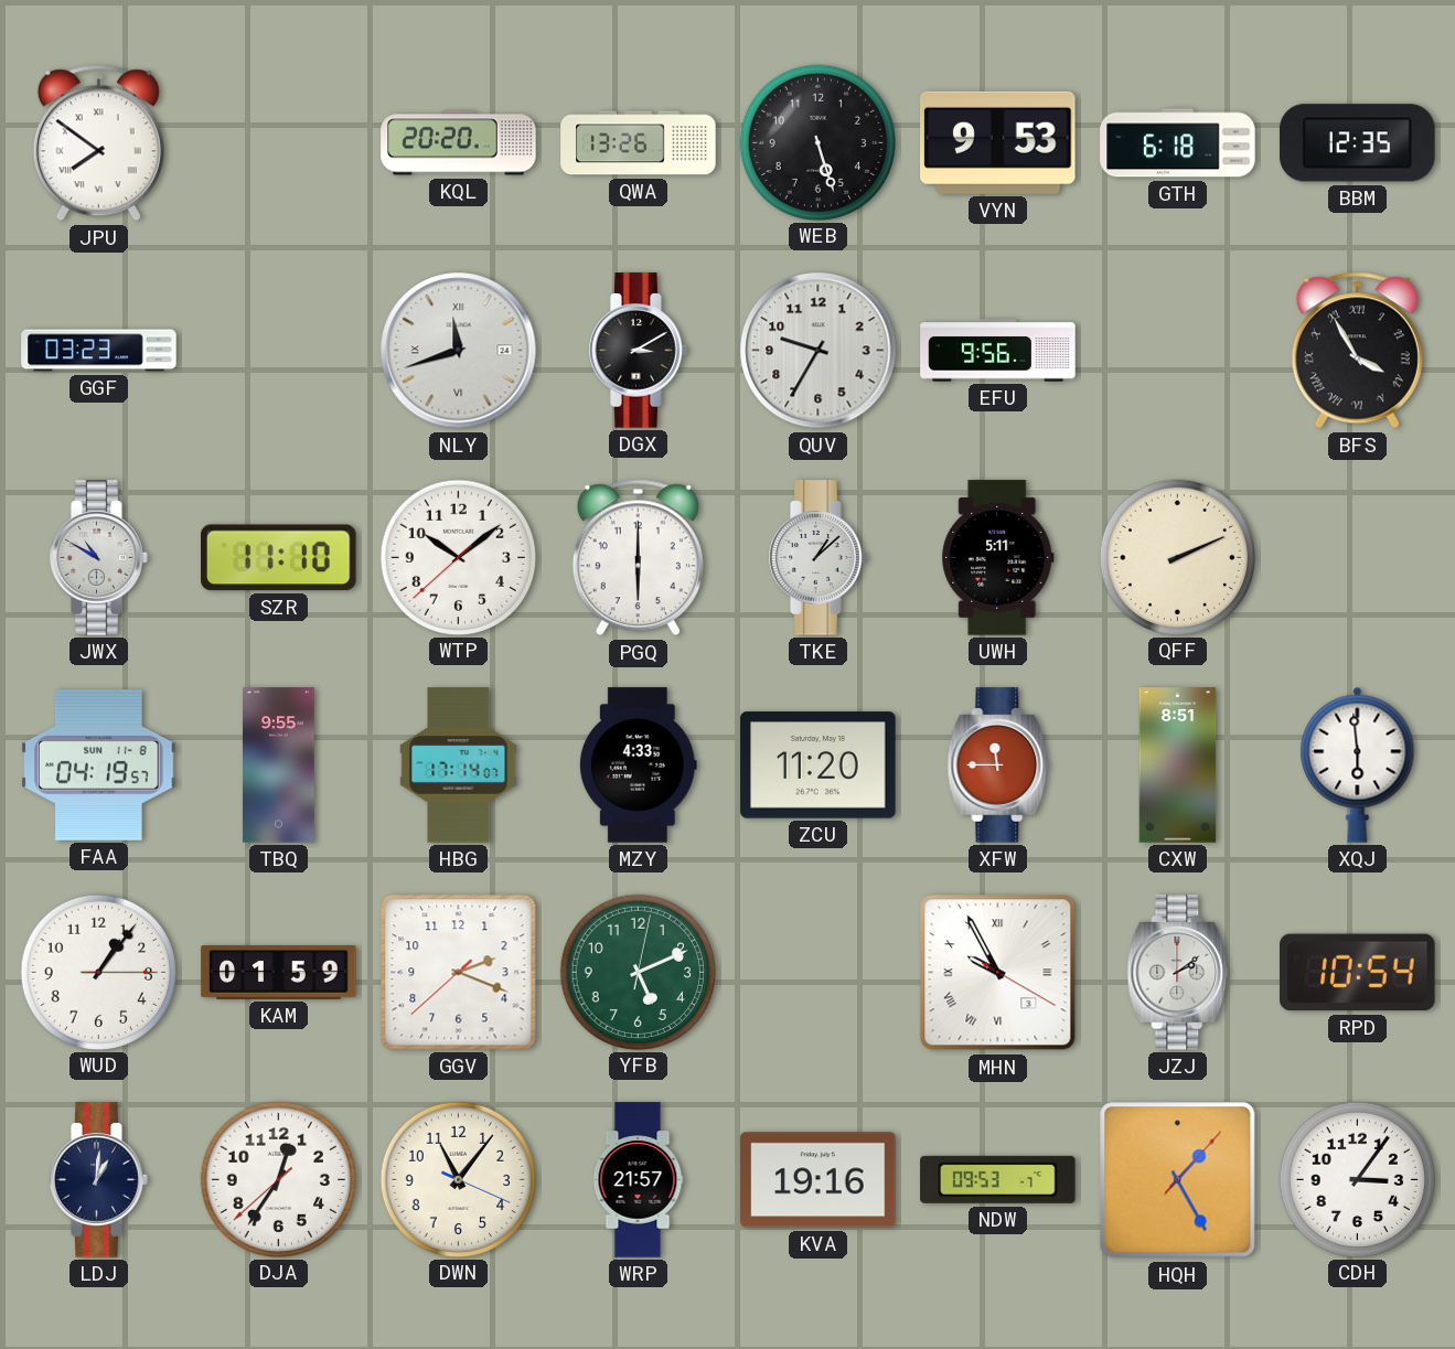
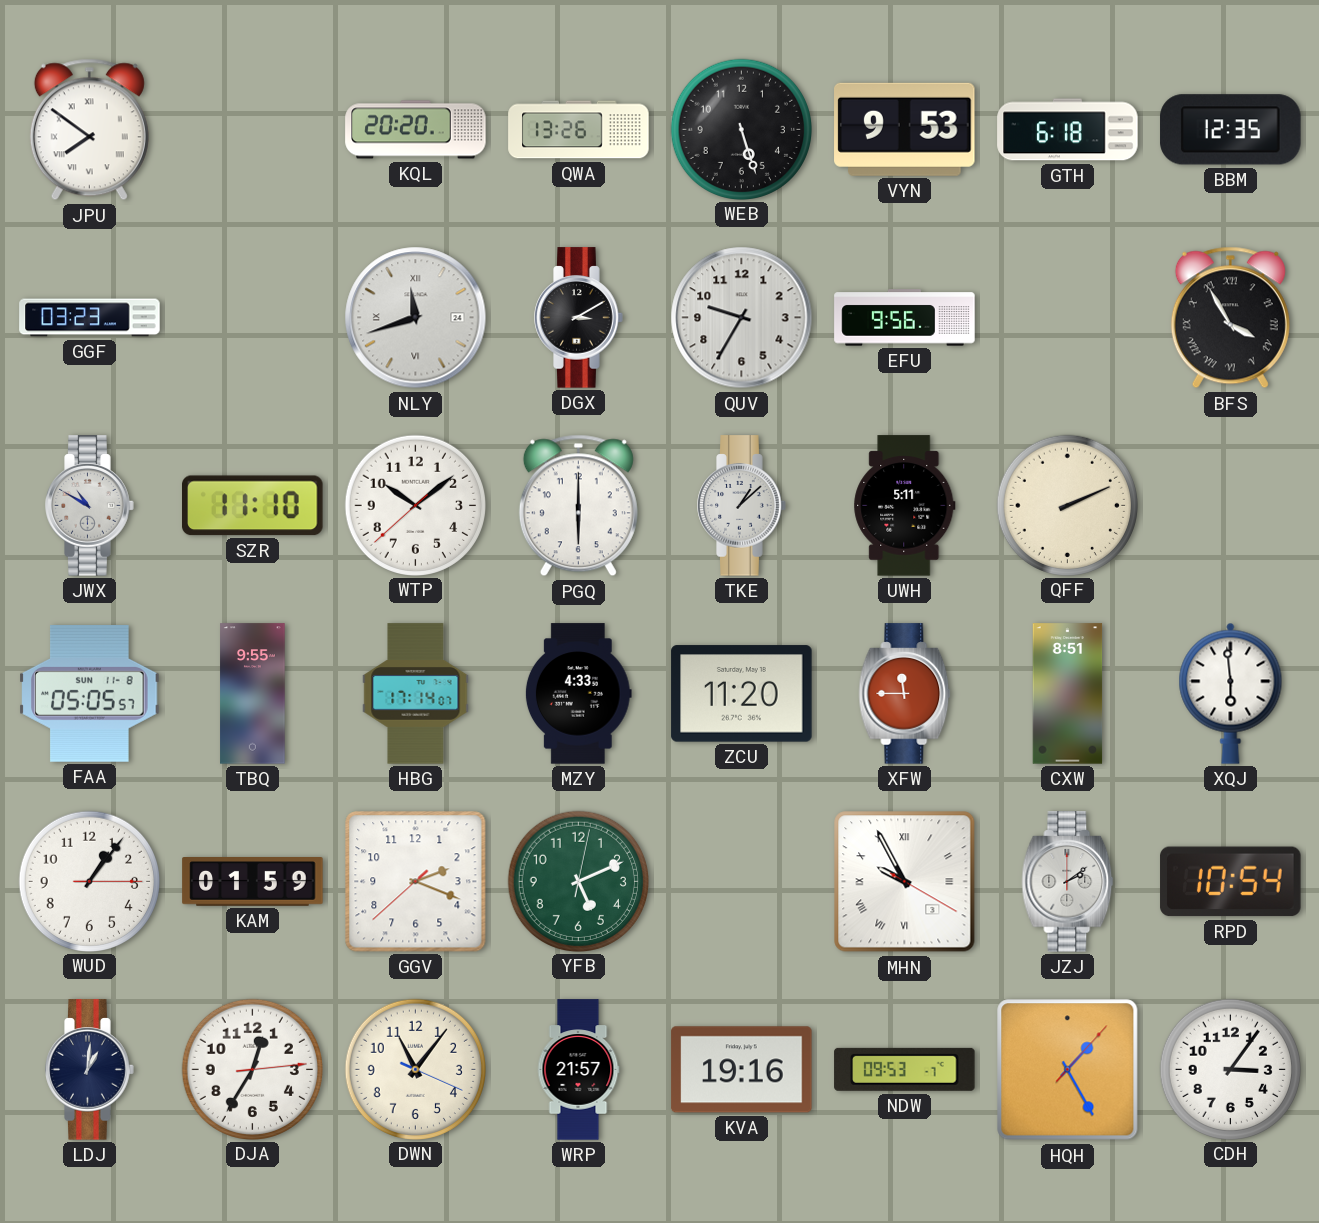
FAA: 04:19 -> 05:05
DJA: 12:35:38 -> 12:35:14
